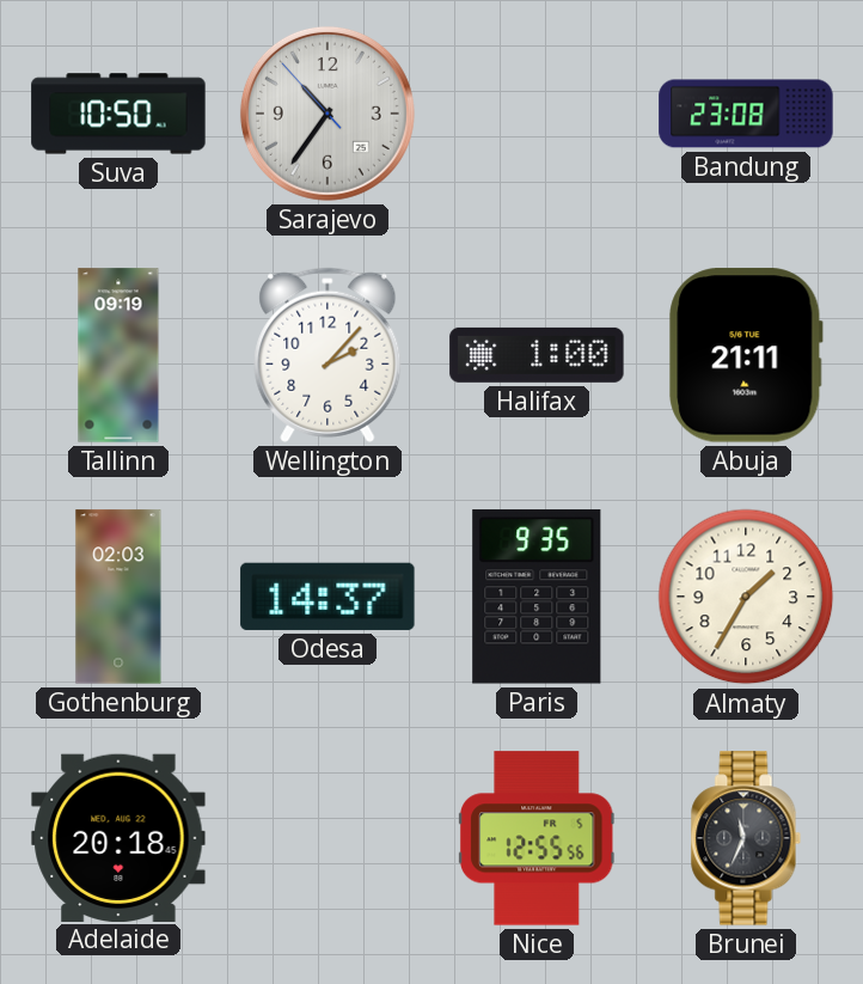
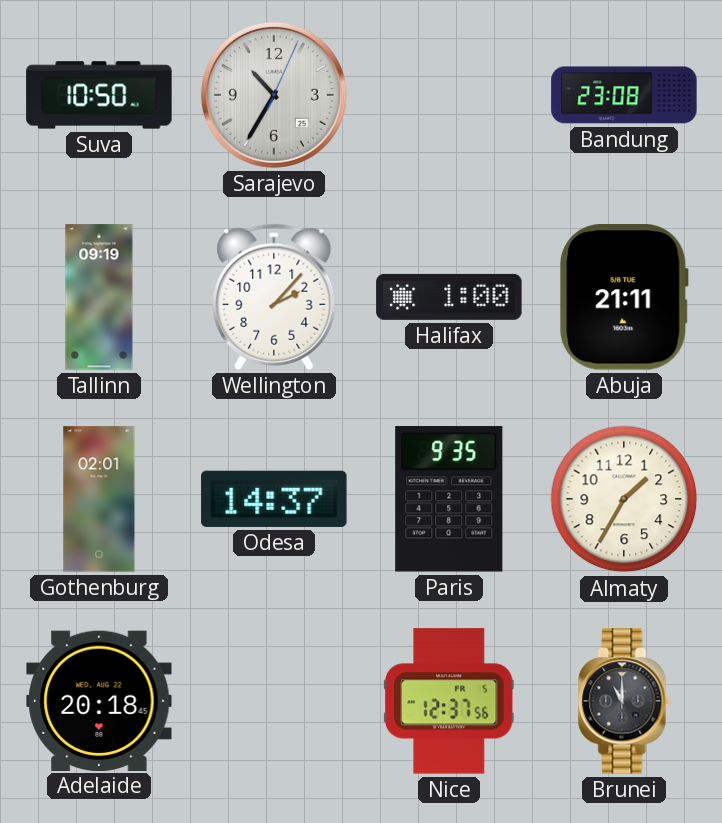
Sarajevo: 10:35:53 -> 10:35:04
Gothenburg: 02:03 -> 02:01
Nice: 12:55 -> 12:37
Brunei: 11:34 -> 11:00
